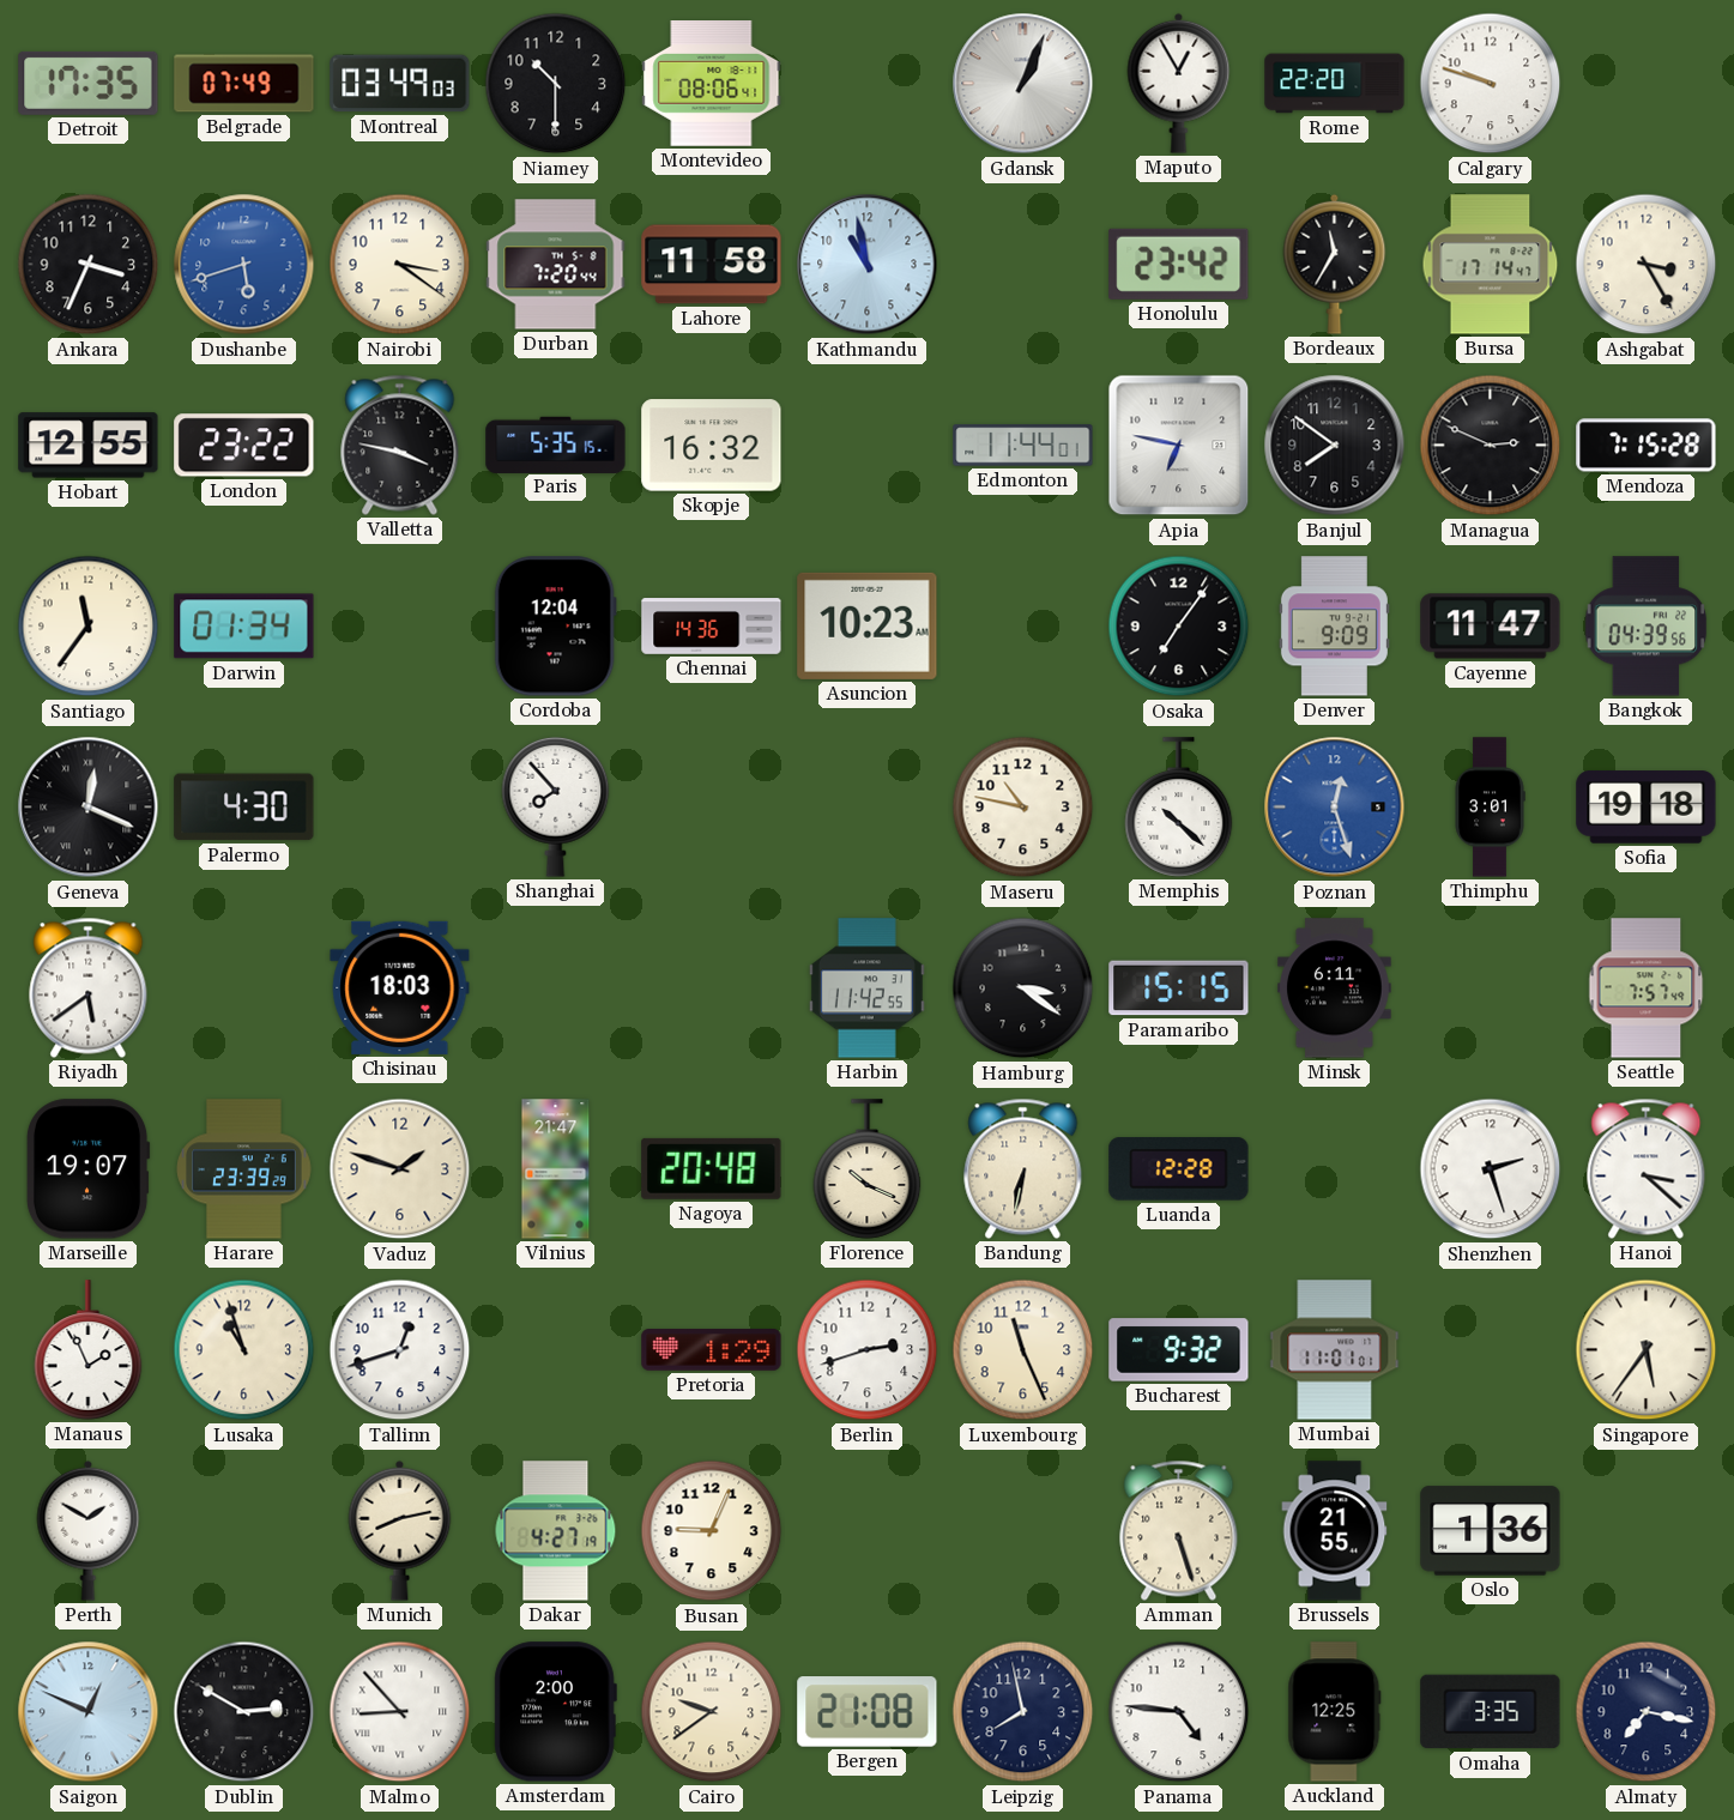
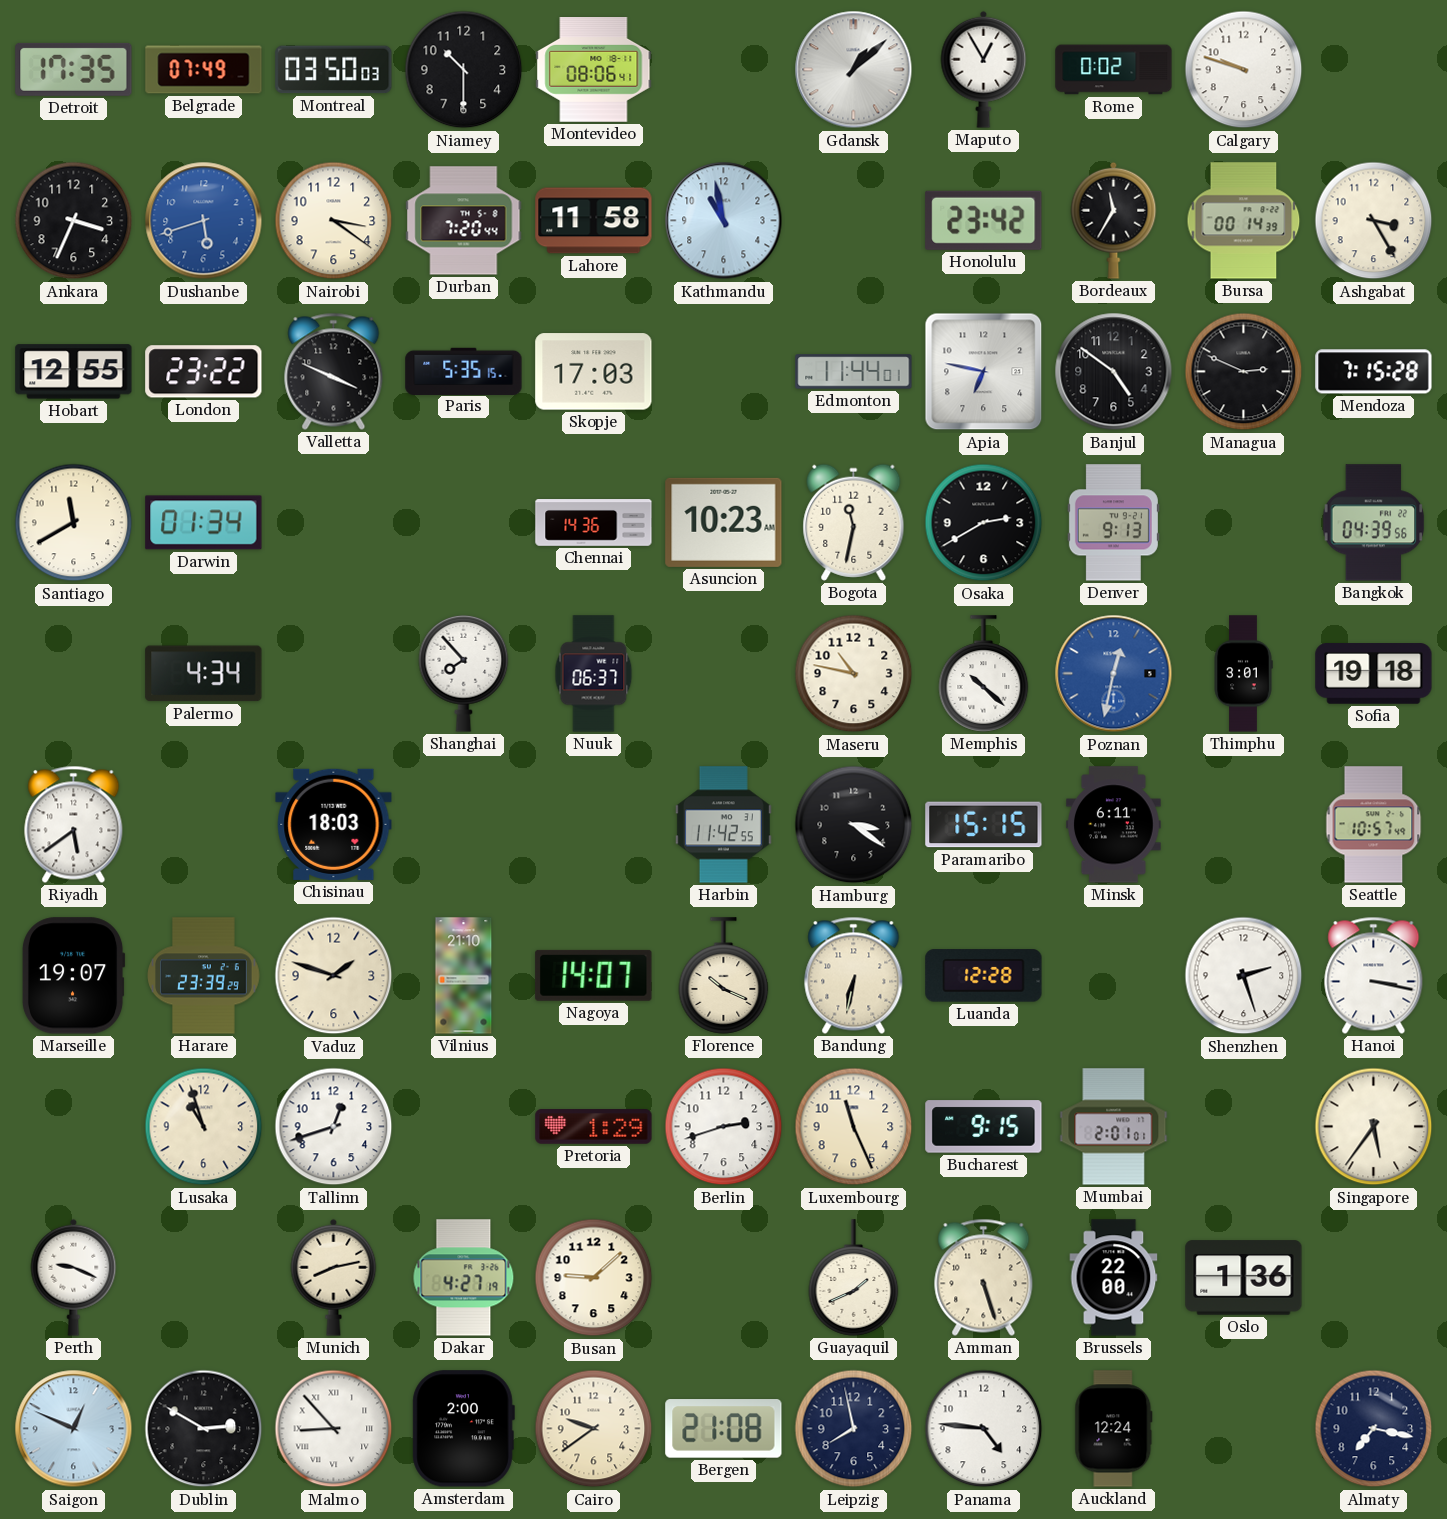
Montreal: 03:49 -> 03:50
Gdansk: 1:04 -> 1:08
Rome: 22:20 -> 0:02
Bursa: 17:14 -> 00:14
Valletta: 3:47 -> 3:49
Skopje: 16:32 -> 17:03
Banjul: 7:51 -> 4:51
Santiago: 11:36 -> 11:40
Cordoba: 12:04 -> none
Bogota: none -> 11:32
Osaka: 7:06 -> 2:40
Denver: 9:09 -> 9:13
Cayenne: 11:47 -> none
Geneva: 12:19 -> none
Palermo: 4:30 -> 4:34
Nuuk: none -> 06:37
Poznan: 12:27 -> 12:32
Seattle: 7:57 -> 10:57
Vilnius: 21:47 -> 21:10
Nagoya: 20:48 -> 14:07
Hanoi: 3:22 -> 3:17
Manaus: 1:56 -> none
Bucharest: 9:32 -> 9:15
Mumbai: 11:01 -> 2:01
Perth: 1:50 -> 9:19
Busan: 9:04 -> 9:08
Guayaquil: none -> 1:41
Brussels: 21:55 -> 22:00
Auckland: 12:25 -> 12:24
Omaha: 3:35 -> none
